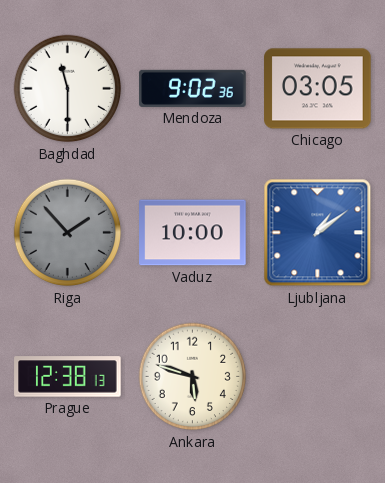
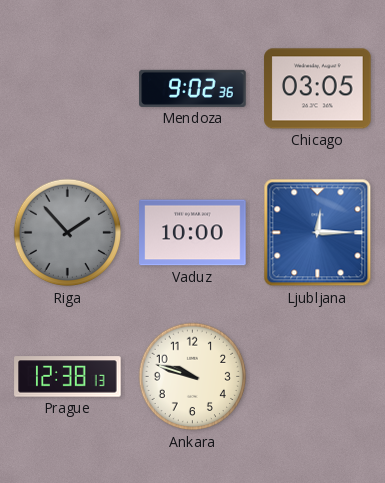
Baghdad: 11:30 -> none
Ljubljana: 1:09 -> 12:15
Ankara: 5:48 -> 9:48
